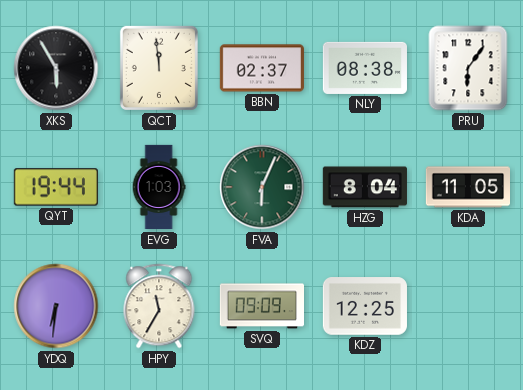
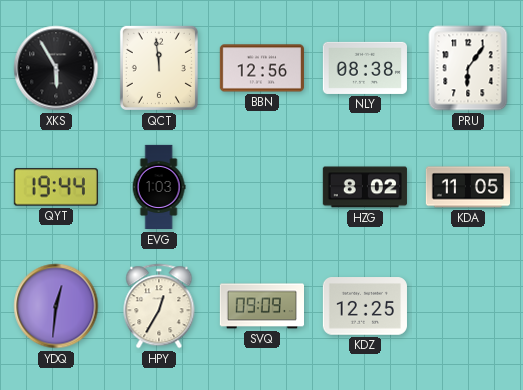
BBN: 02:37 -> 12:56
FVA: 6:04 -> none
HZG: 8:04 -> 8:02
YDQ: 6:31 -> 12:31
HPY: 11:35 -> 12:35
